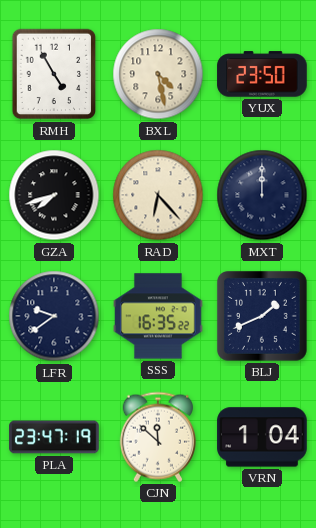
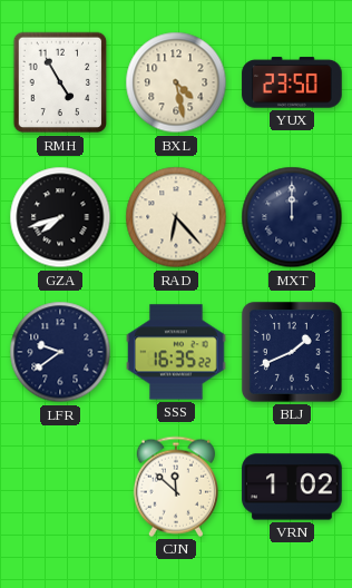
PLA: 23:47 -> none
VRN: 1:04 -> 1:02
